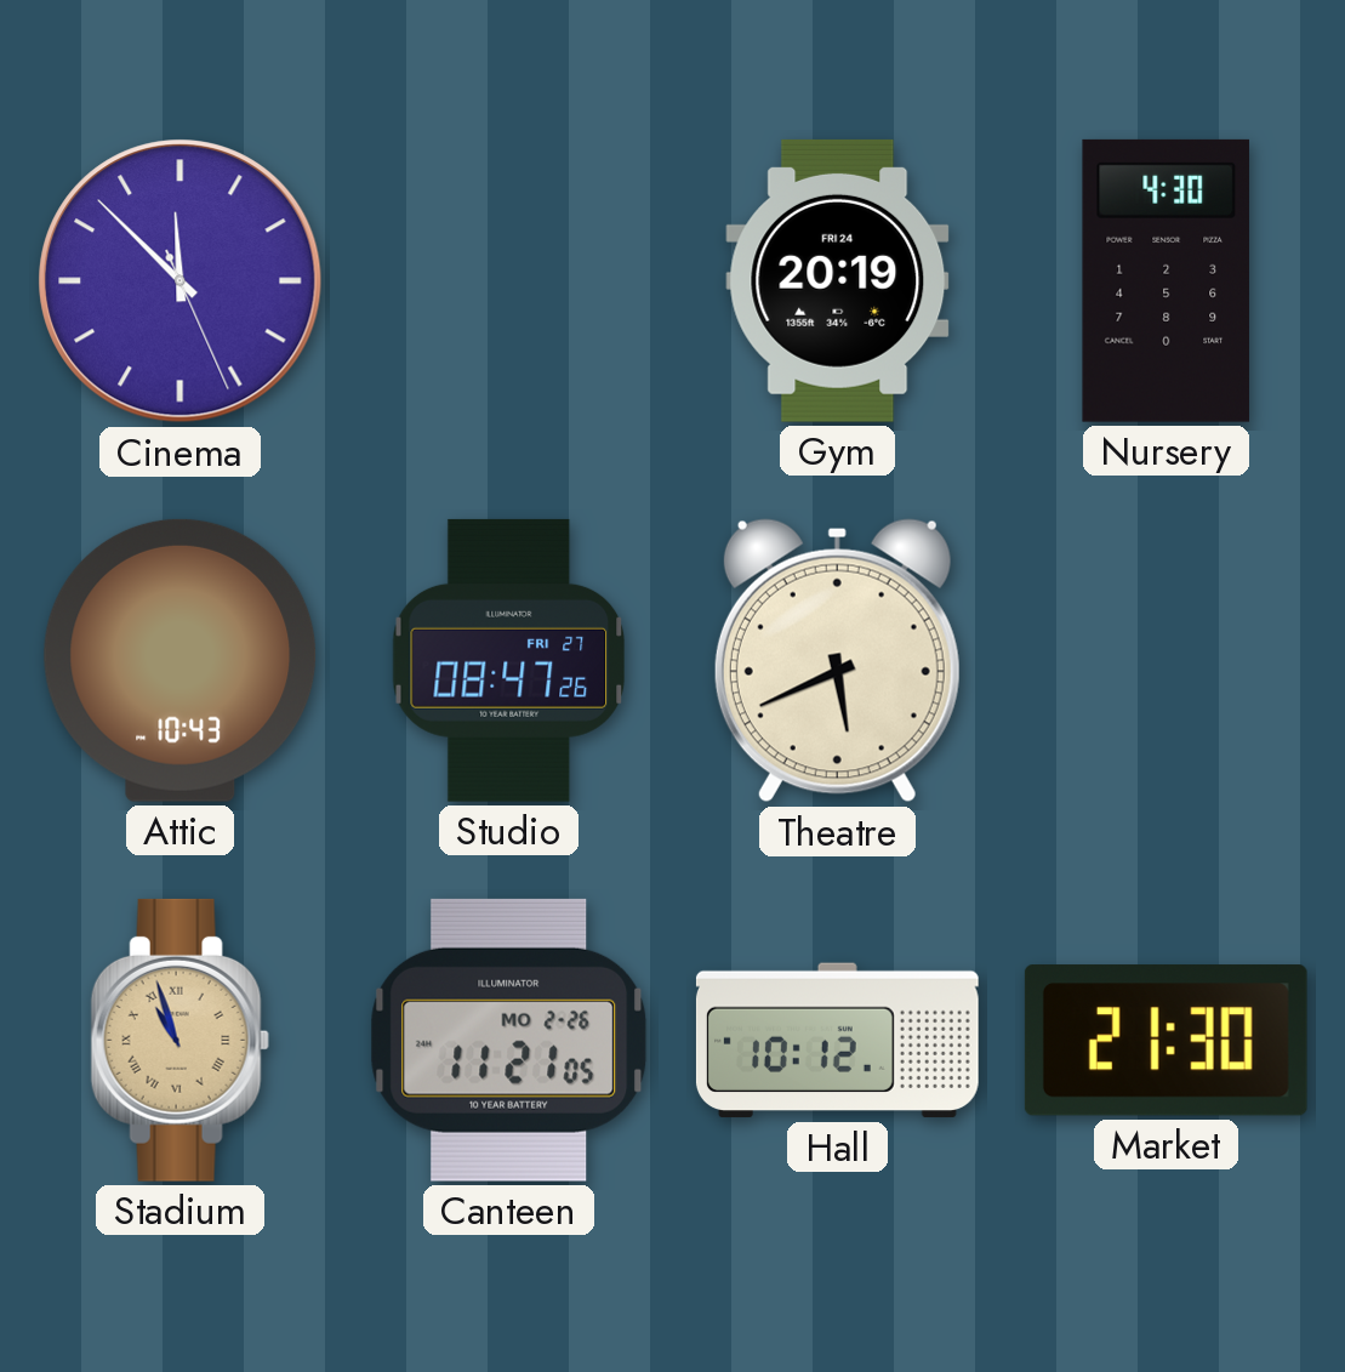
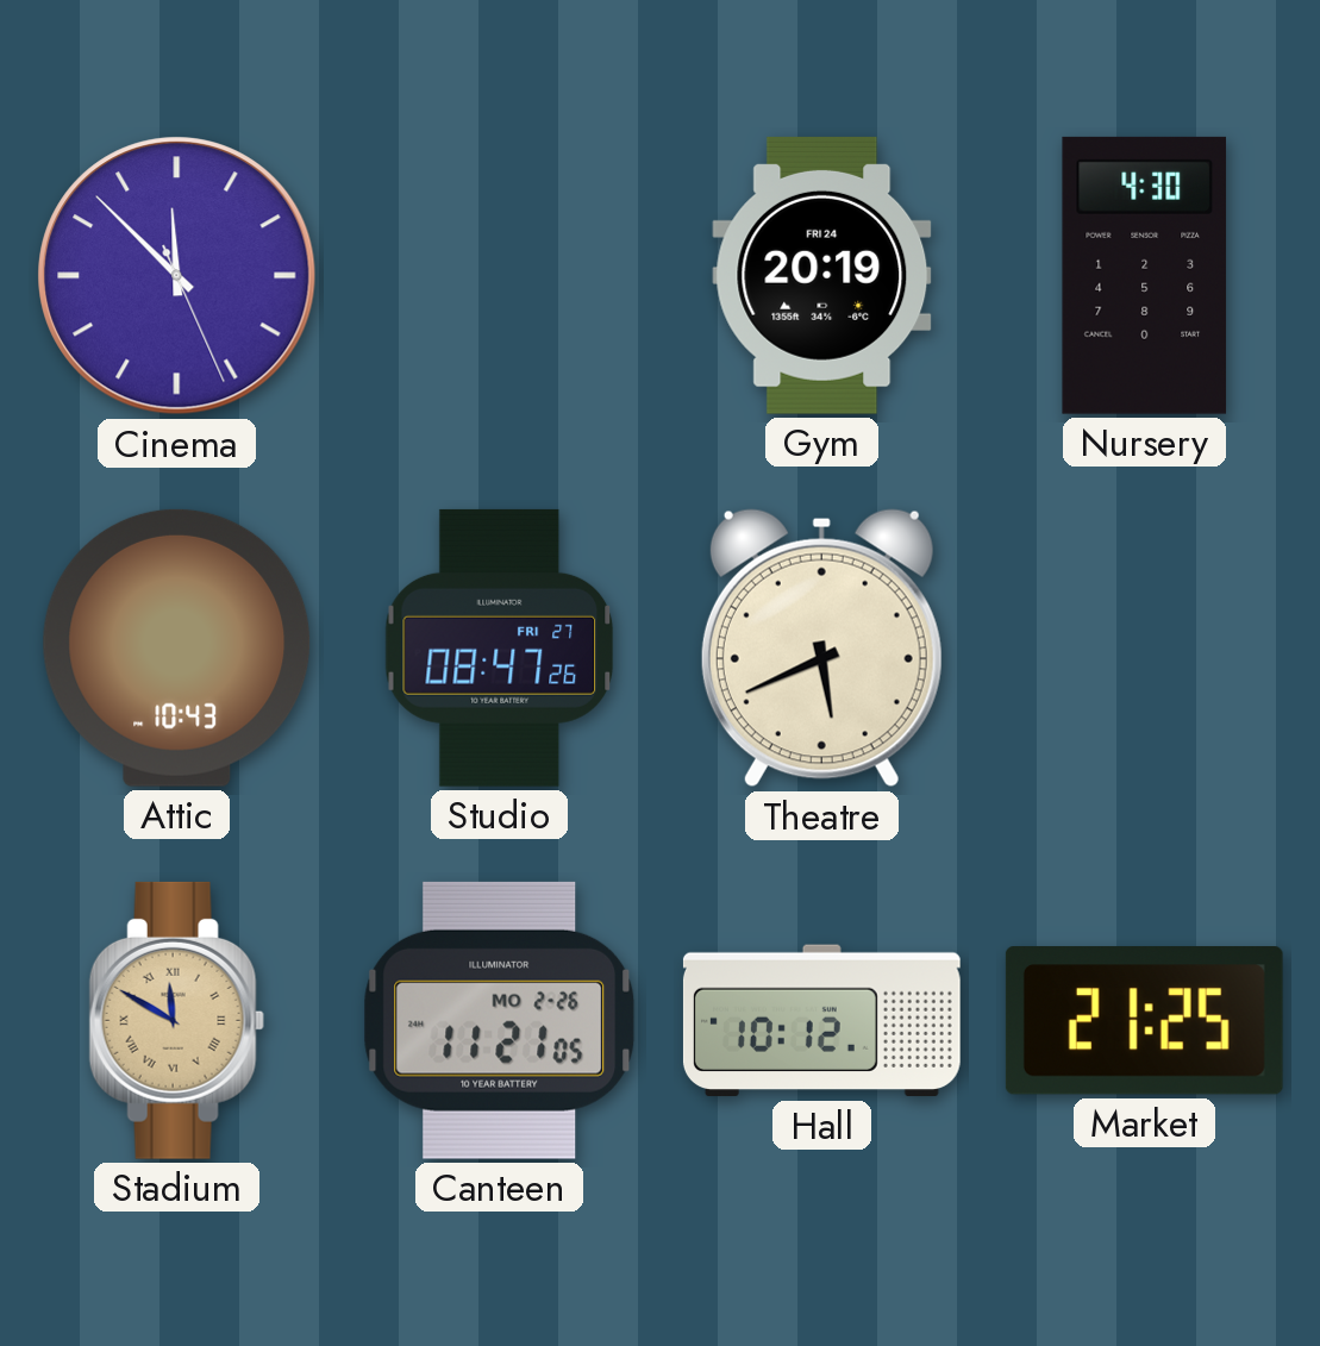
Stadium: 10:57 -> 11:50
Market: 21:30 -> 21:25
